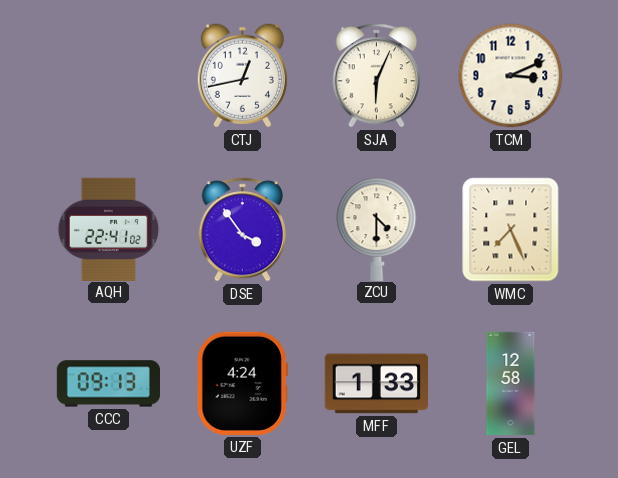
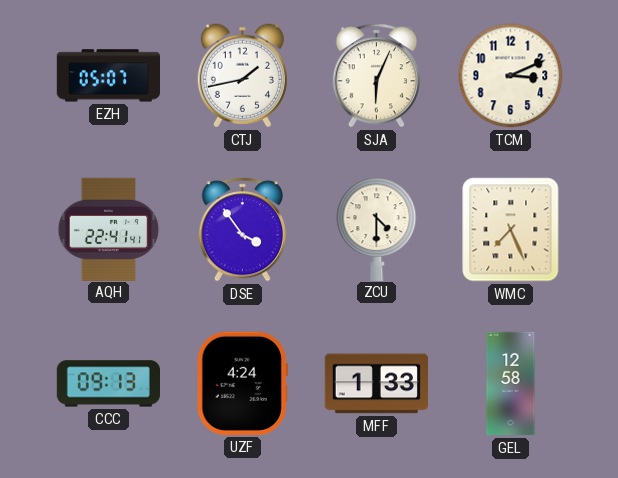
EZH: none -> 05:07
CTJ: 12:43 -> 1:43
AQH: 22:41:02 -> 22:41:41
